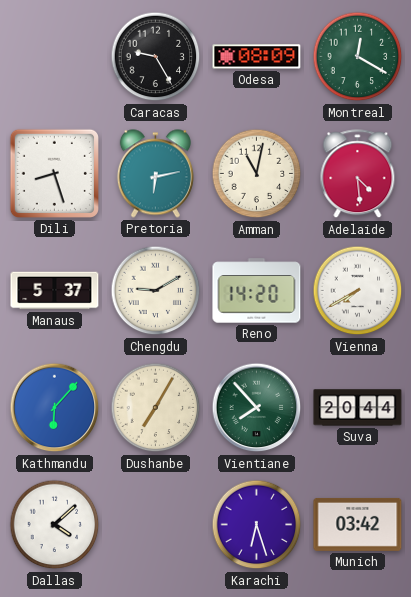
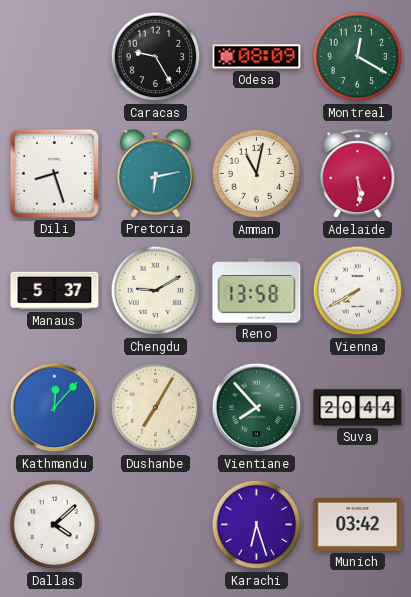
Adelaide: 4:29 -> 5:29
Reno: 14:20 -> 13:58
Kathmandu: 6:07 -> 12:07
